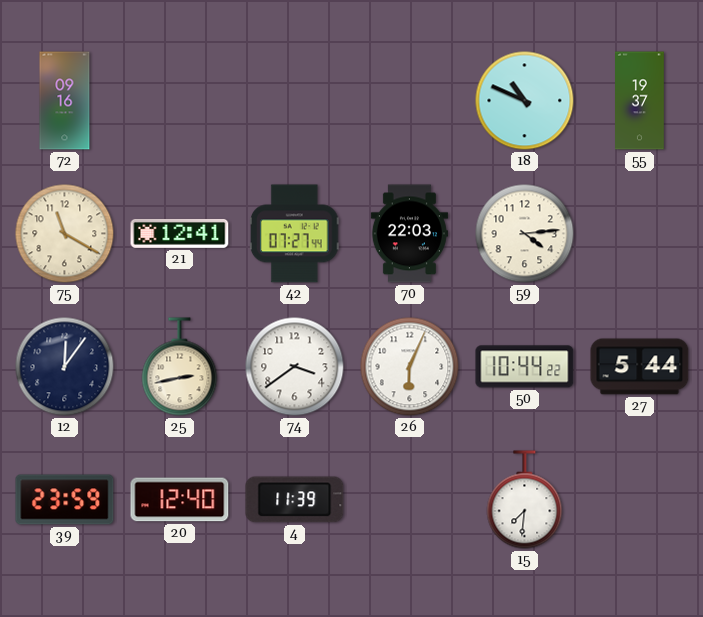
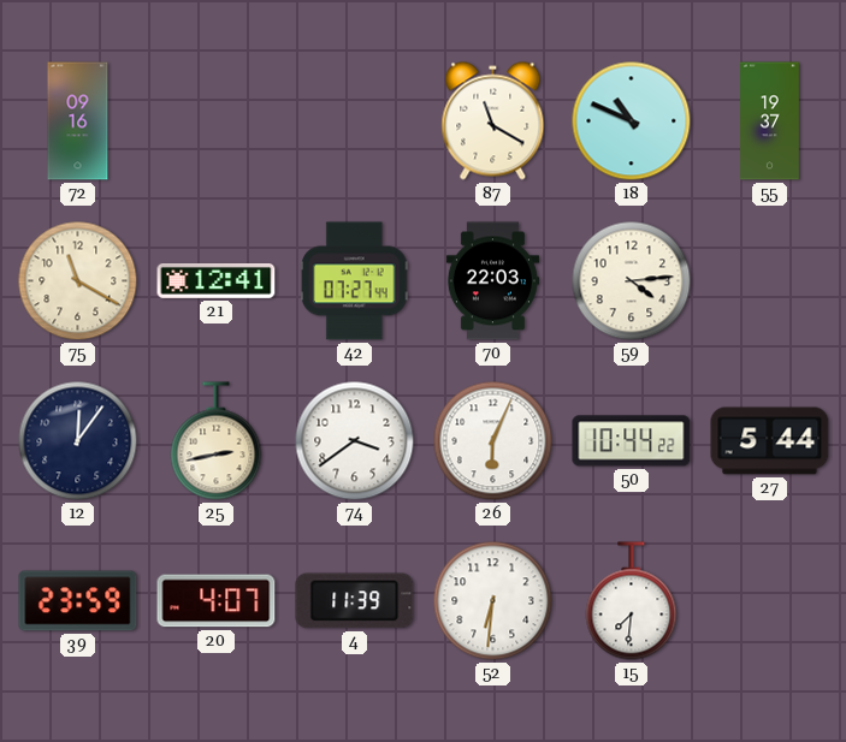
87: none -> 11:20
20: 12:40 -> 4:07
52: none -> 6:31
